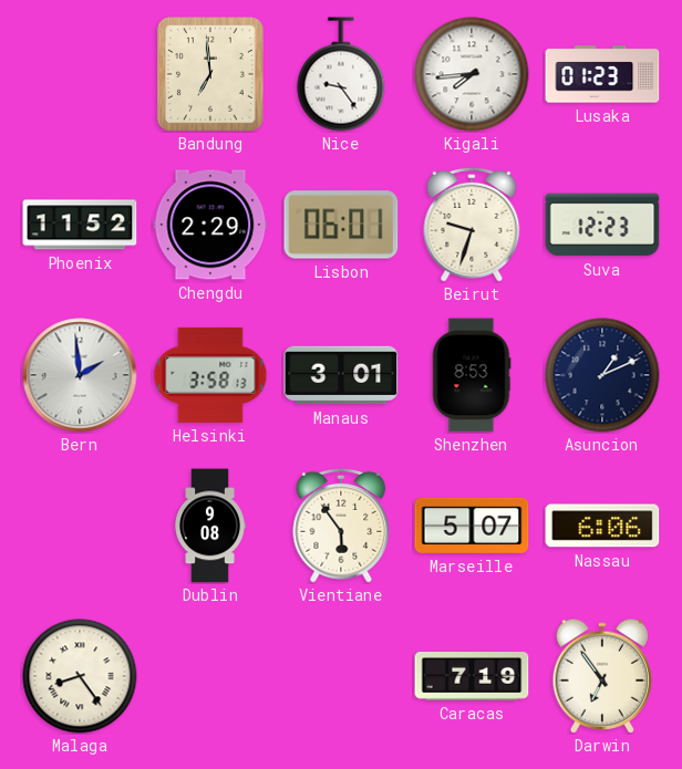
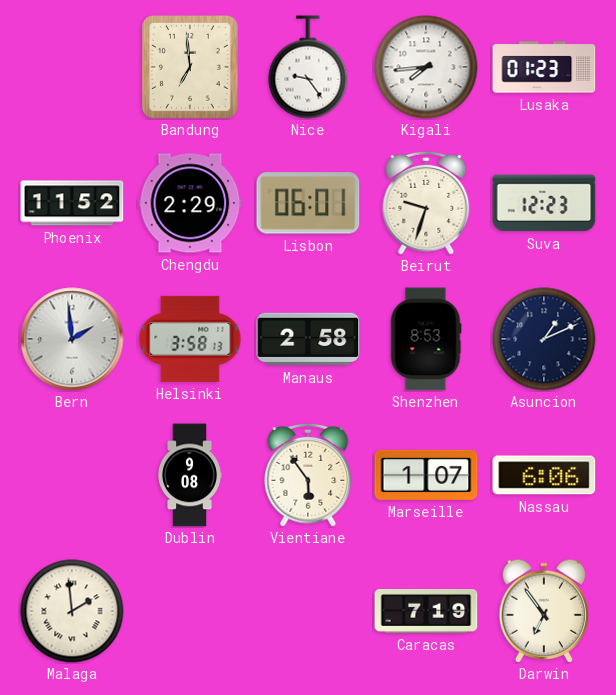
Manaus: 3:01 -> 2:58
Marseille: 5:07 -> 1:07
Malaga: 8:24 -> 1:59
